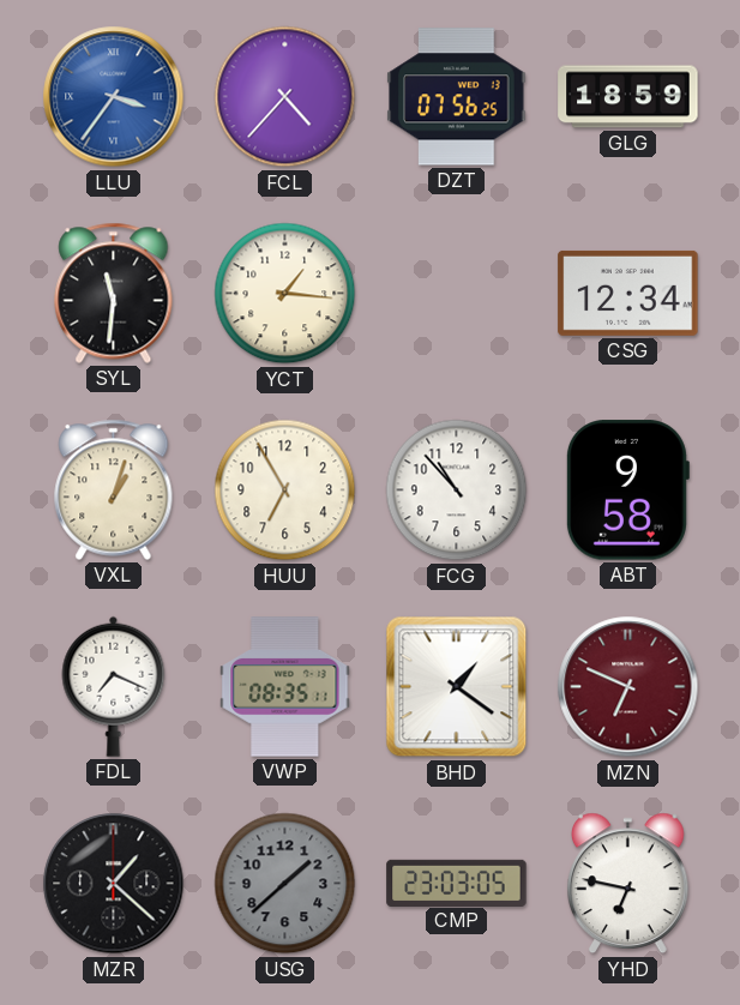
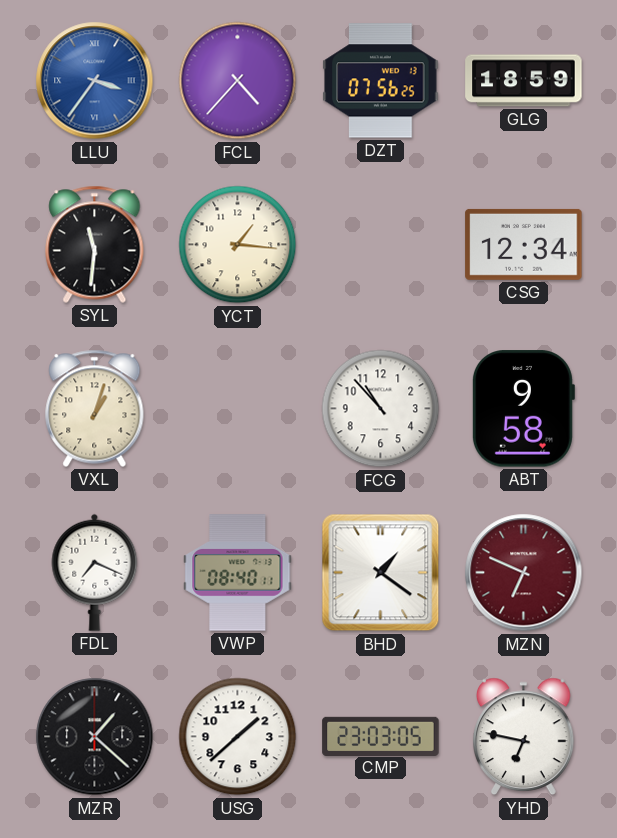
HUU: 6:55 -> none
VWP: 08:35 -> 08:40
USG dial: grey -> white
